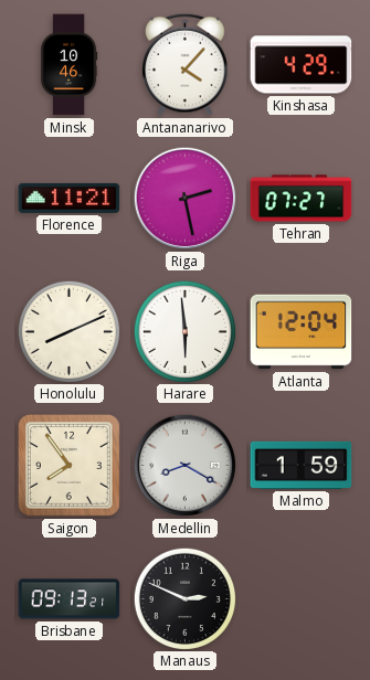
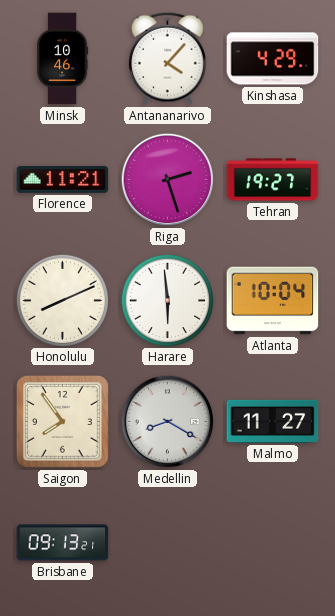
Riga: 2:28 -> 2:27
Tehran: 07:27 -> 19:27
Atlanta: 12:04 -> 10:04
Malmo: 1:59 -> 11:27
Manaus: 2:49 -> none
